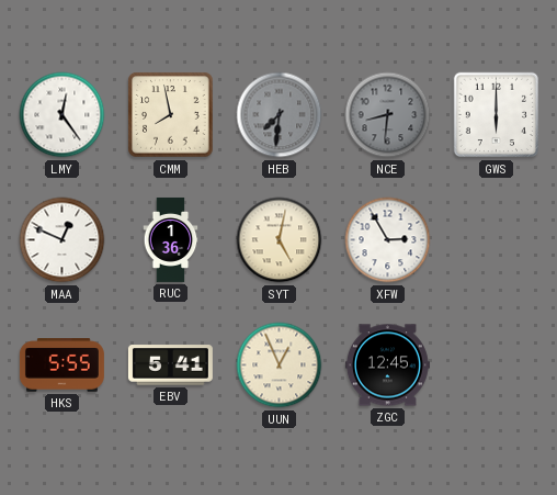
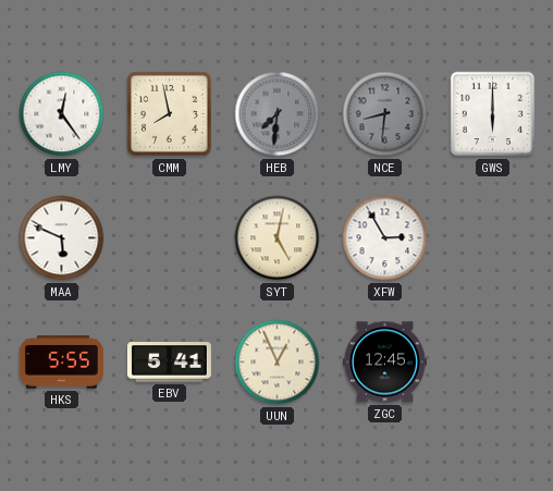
MAA: 12:49 -> 5:49
RUC: 1:36 -> none
